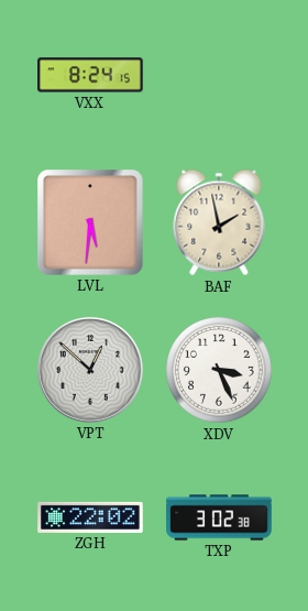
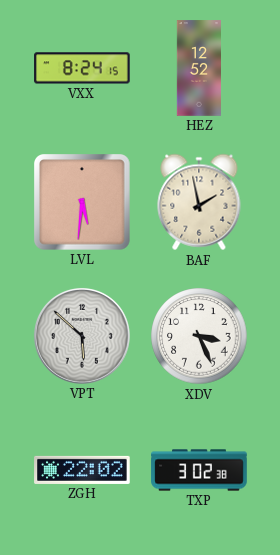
HEZ: none -> 12:52
VPT: 12:52 -> 5:52
